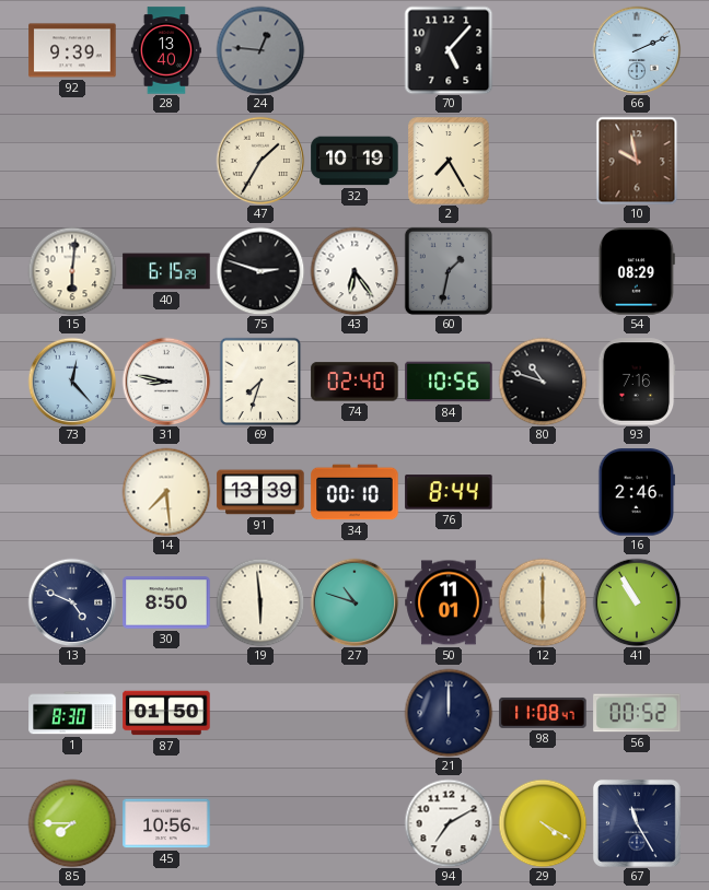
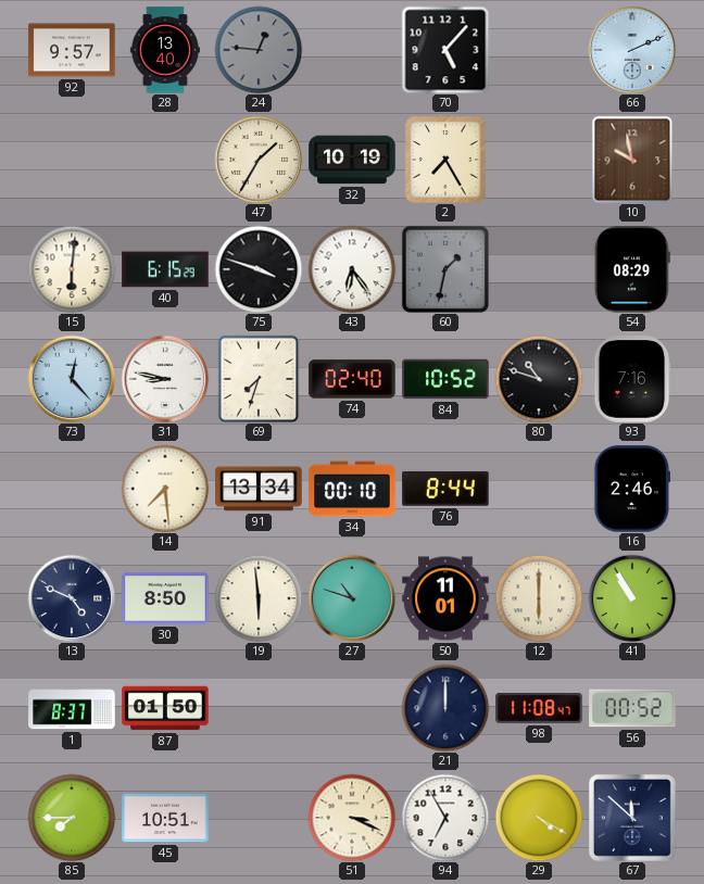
92: 9:39 -> 9:57
75: 2:48 -> 3:48
84: 10:56 -> 10:52
91: 13:39 -> 13:34
1: 8:30 -> 8:37
45: 10:56 -> 10:51
51: none -> 3:19
94: 7:10 -> 6:55
67: 11:25 -> 11:52
